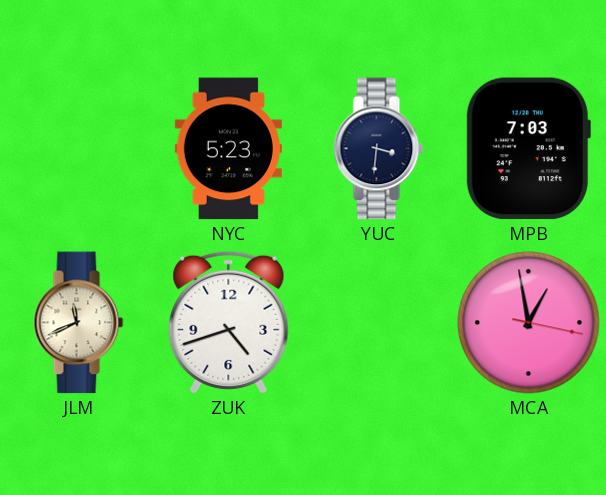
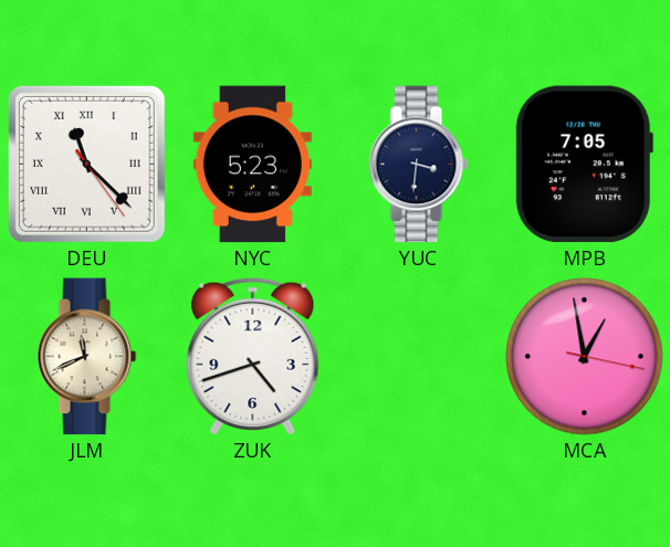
DEU: none -> 11:22
MPB: 7:03 -> 7:05
